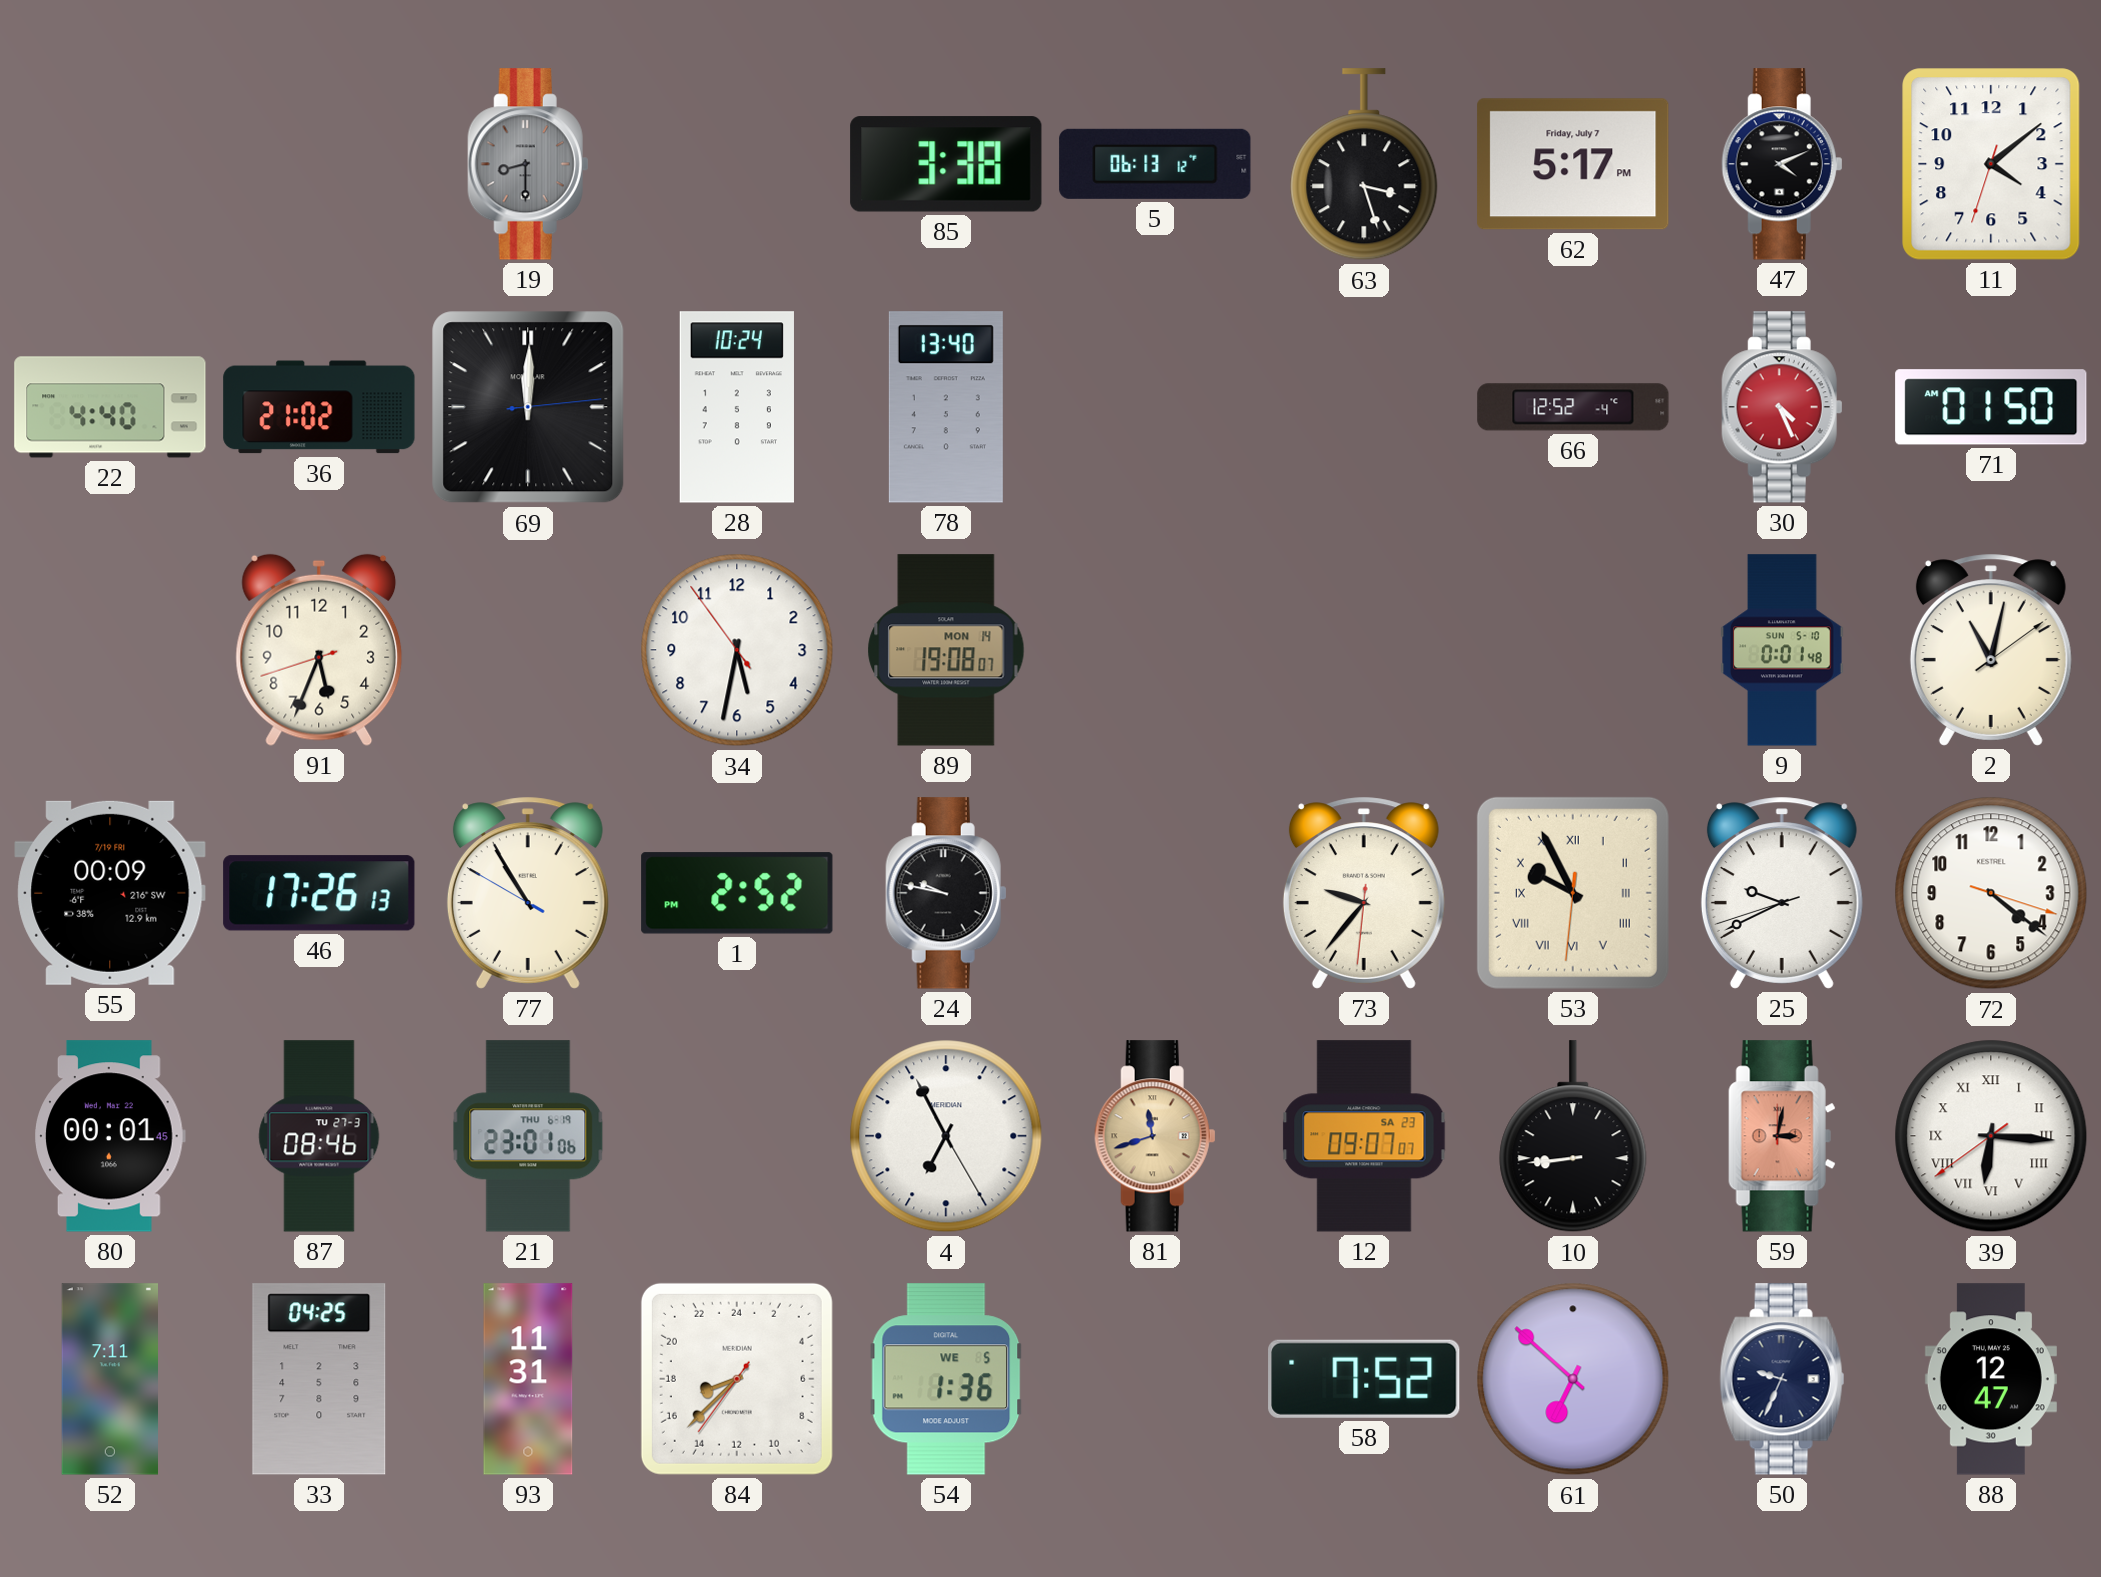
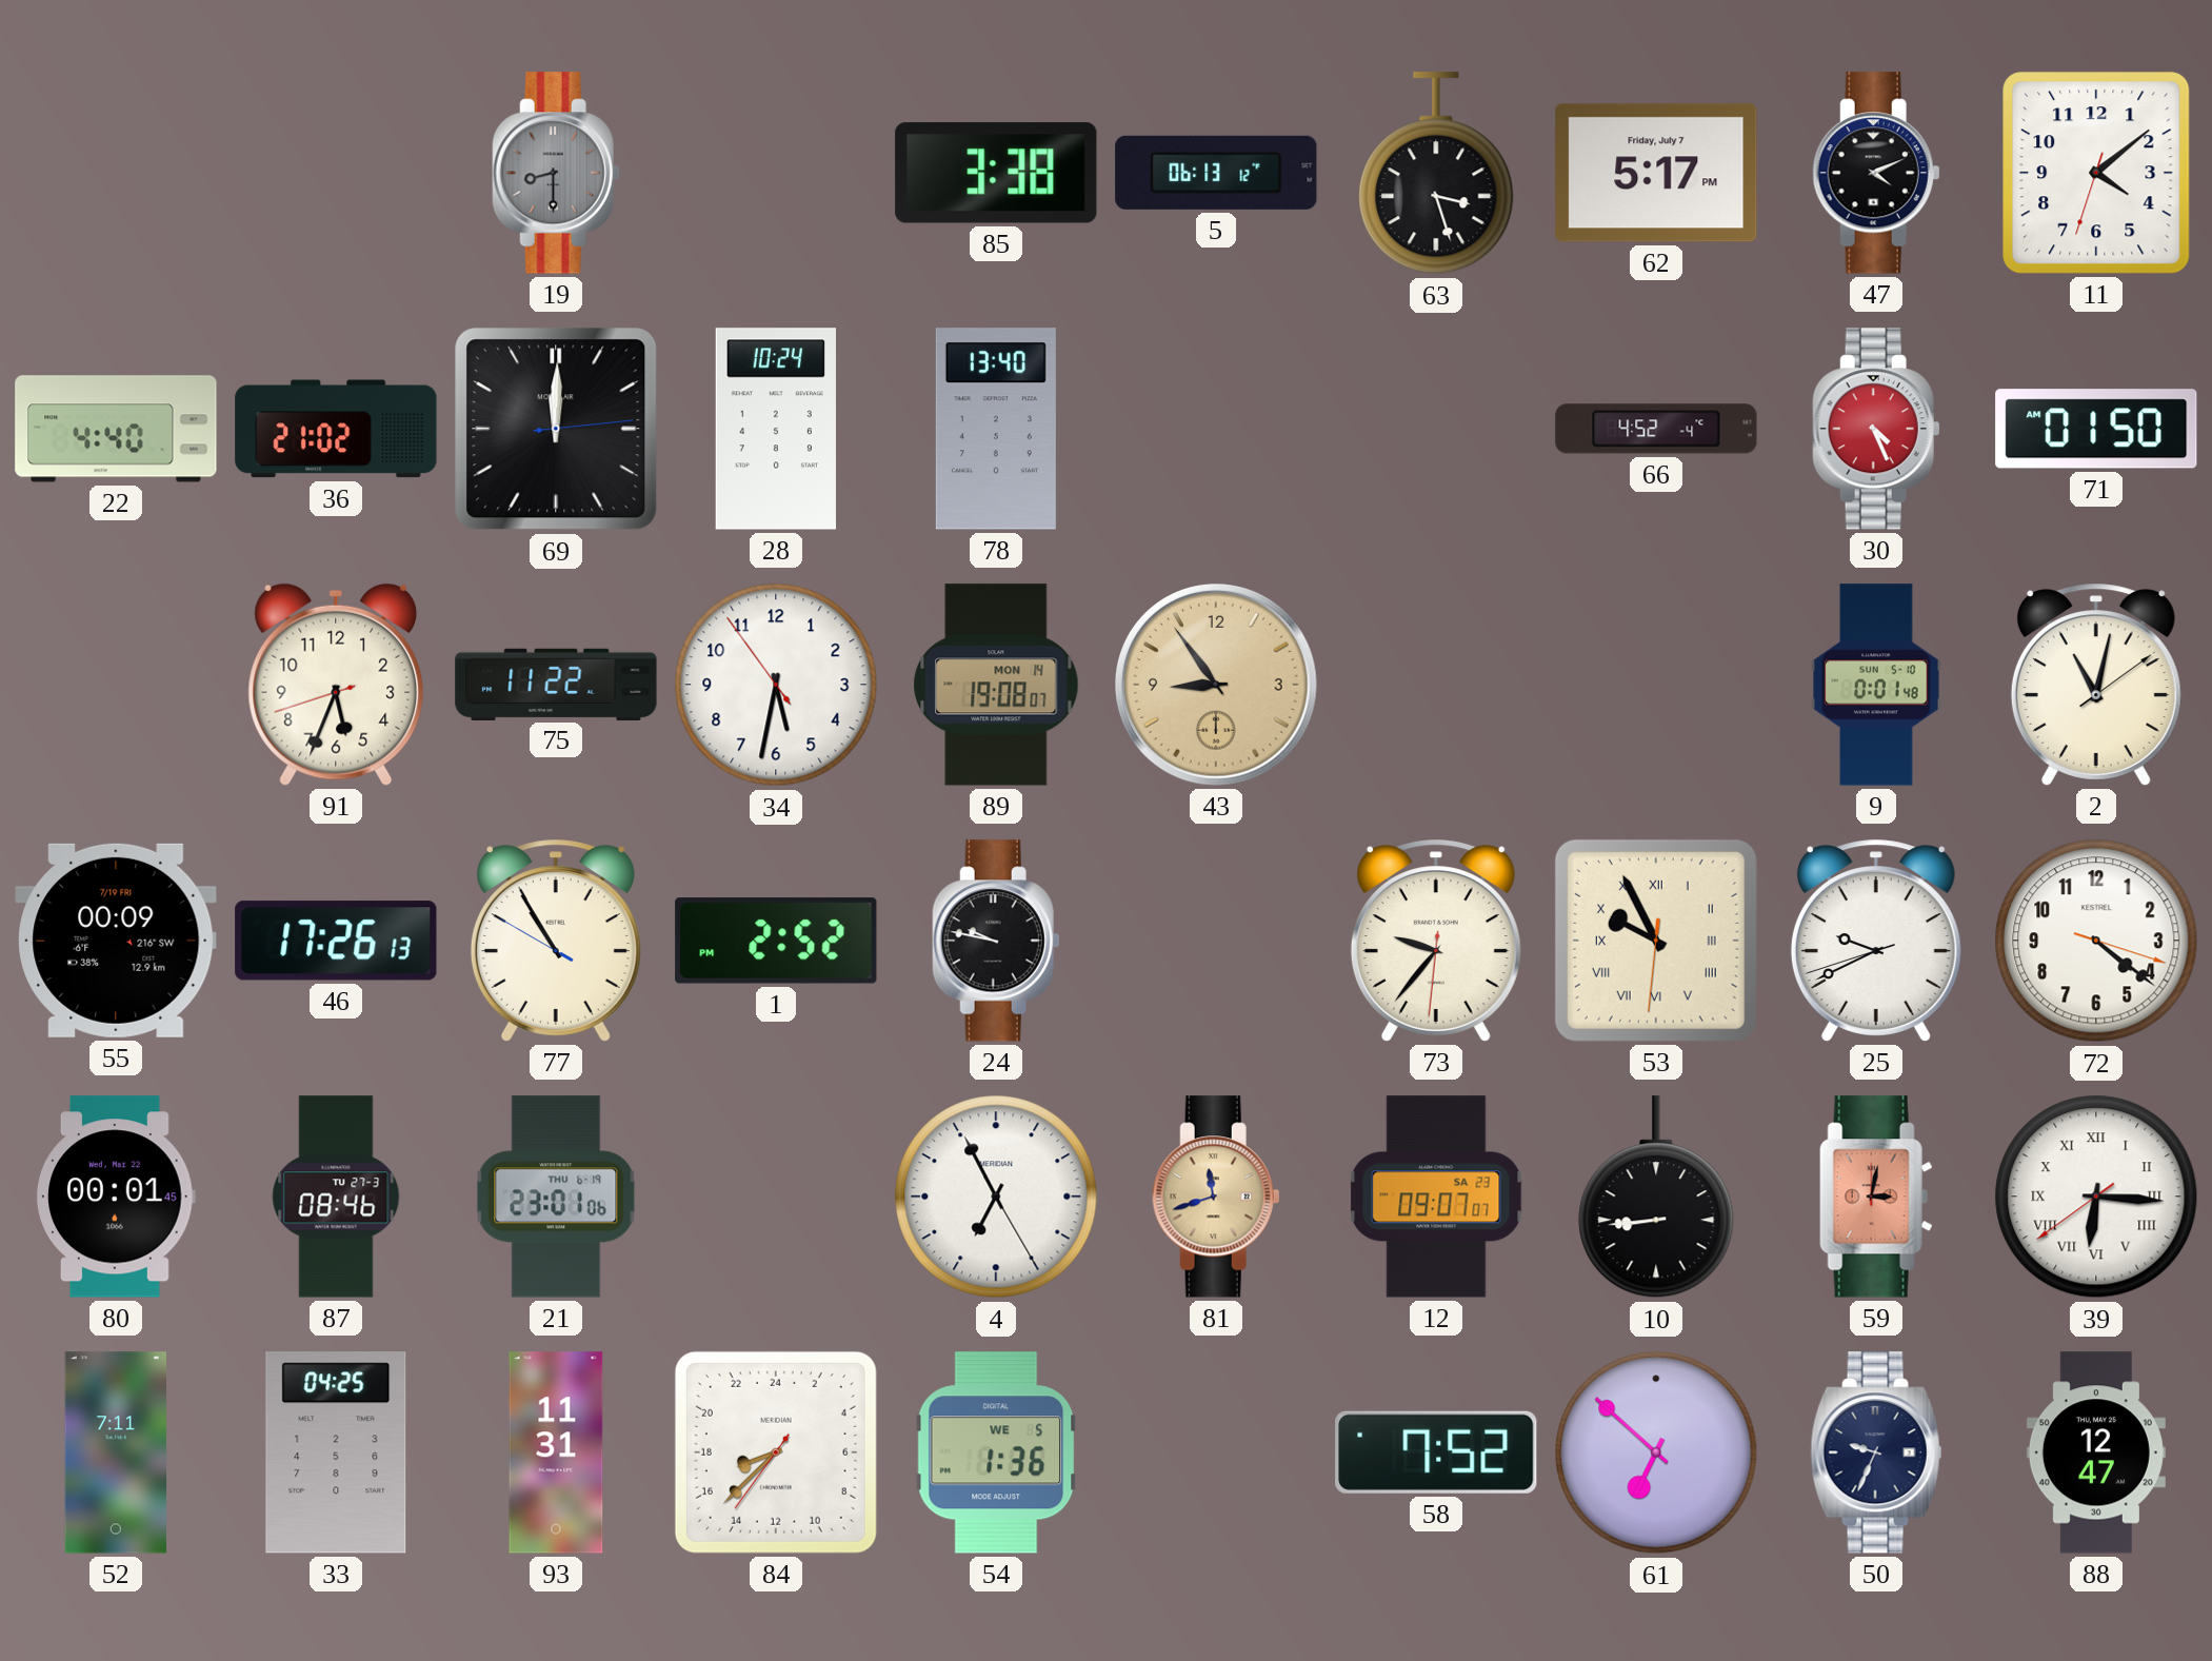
66: 12:52 -> 4:52
75: none -> 11:22
43: none -> 8:54
